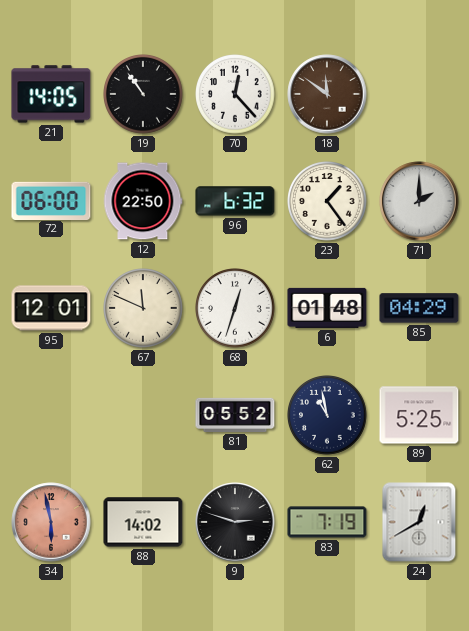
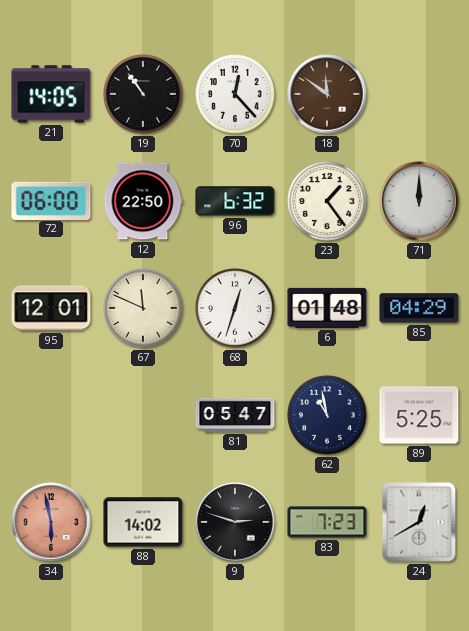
71: 2:00 -> 12:00
81: 05:52 -> 05:47
83: 7:19 -> 7:23
